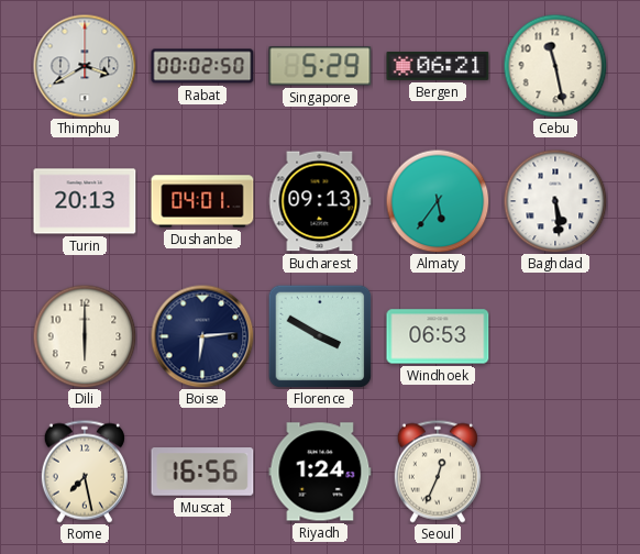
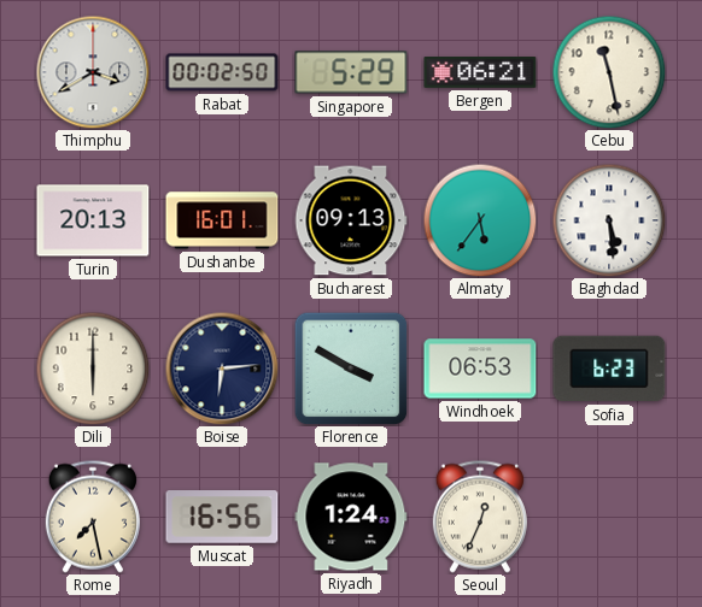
Dushanbe: 04:01 -> 16:01
Sofia: none -> 6:23
